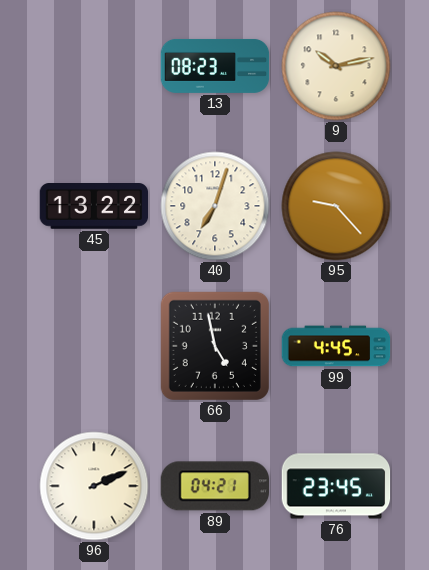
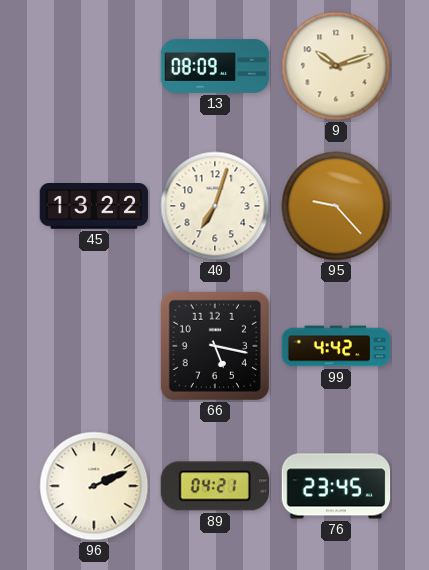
13: 08:23 -> 08:09
9: 10:13 -> 10:12
66: 4:58 -> 5:17
99: 4:45 -> 4:42
